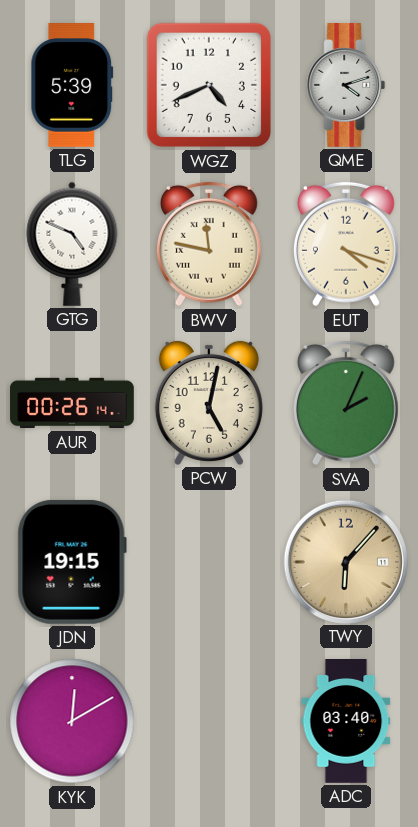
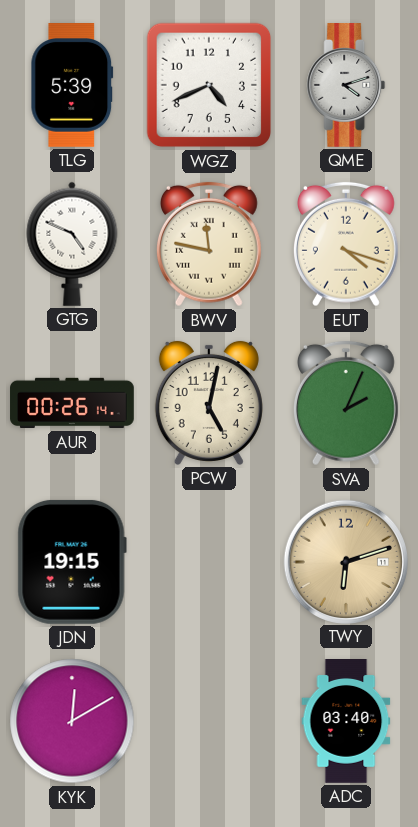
TWY: 6:07 -> 6:12
